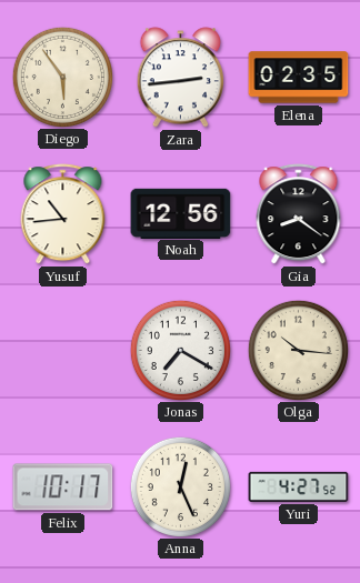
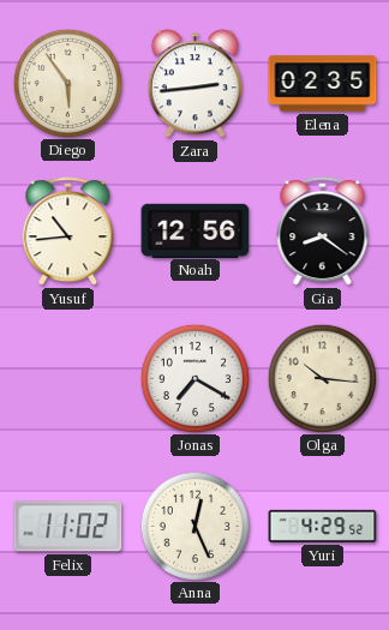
Felix: 10:17 -> 11:02
Yuri: 4:27 -> 4:29
